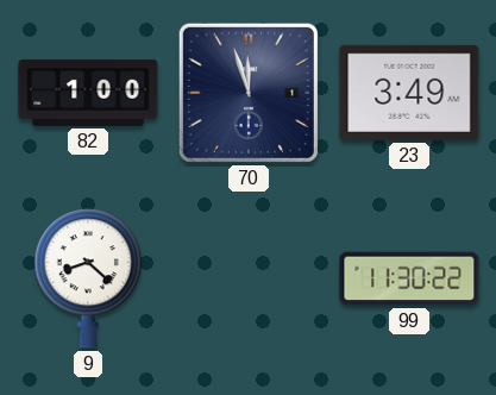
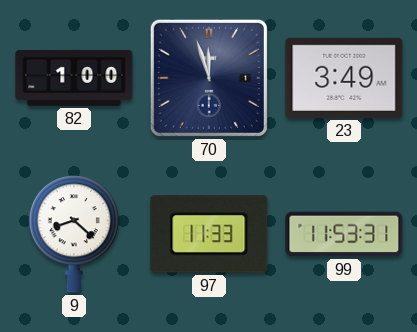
97: none -> 11:33
99: 11:30 -> 11:53
